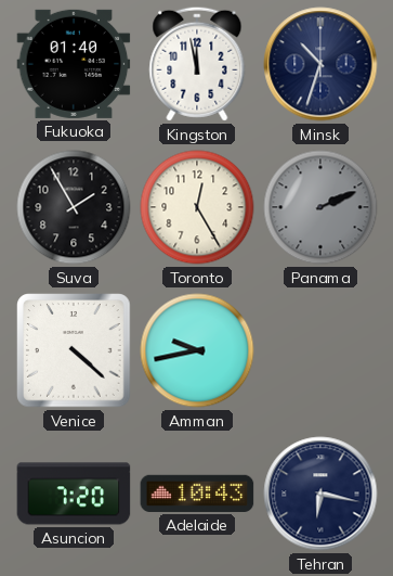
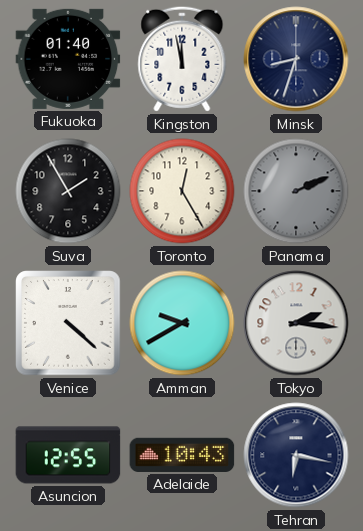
Minsk: 10:33 -> 8:33
Amman: 9:43 -> 9:40
Tokyo: none -> 2:16
Asuncion: 7:20 -> 12:55
